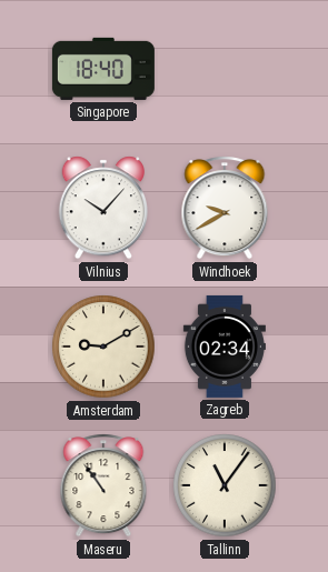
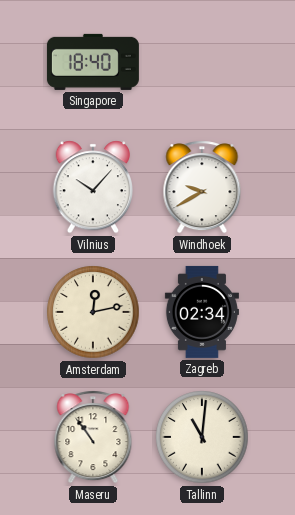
Amsterdam: 9:10 -> 12:13
Tallinn: 11:06 -> 11:01
